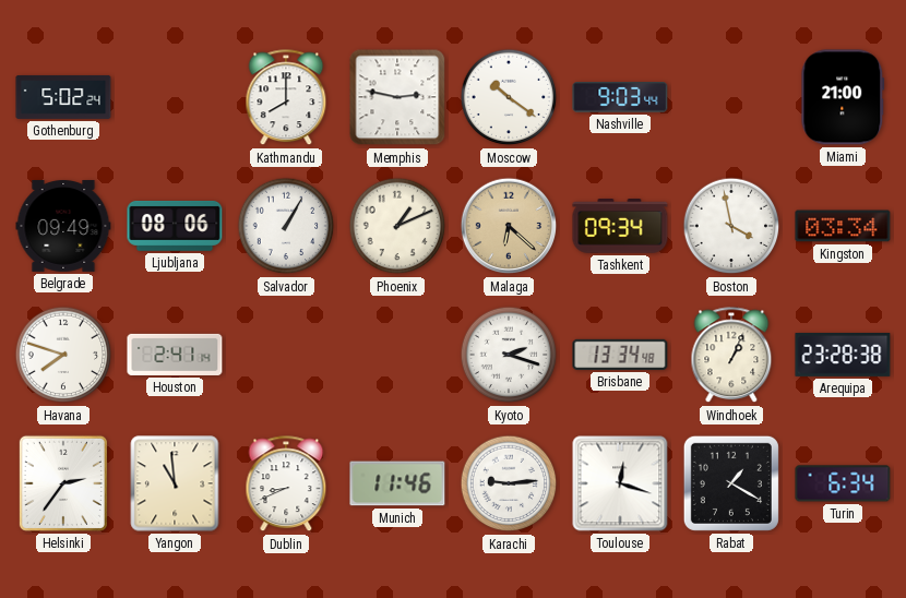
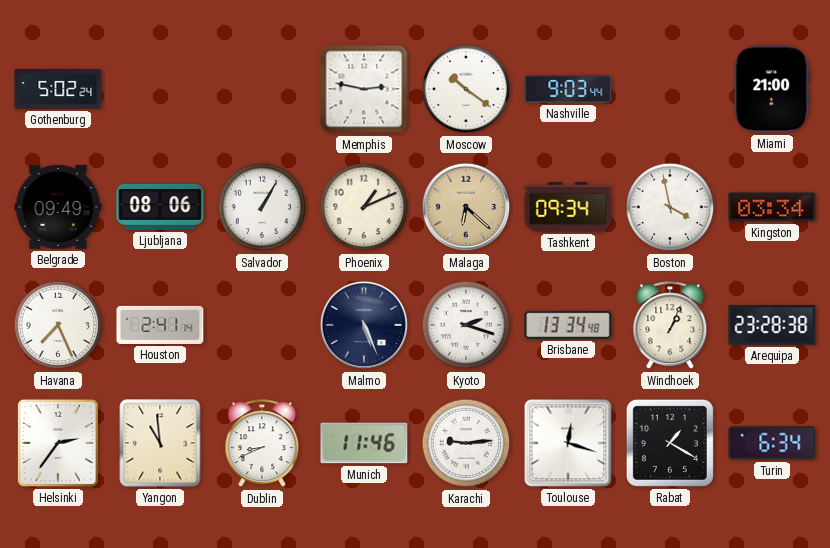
Kathmandu: 8:00 -> none
Havana: 7:48 -> 7:26
Malmo: none -> 5:26
